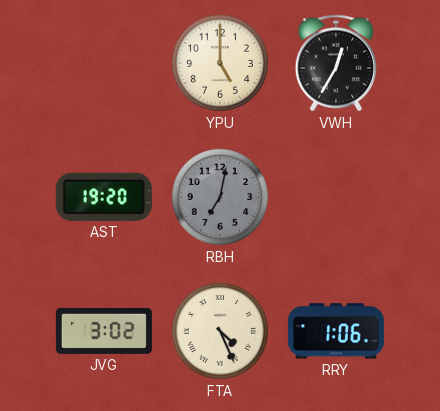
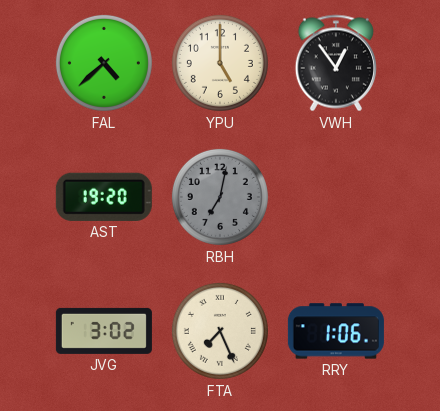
FAL: none -> 4:38
VWH: 12:35 -> 12:54
FTA: 4:26 -> 7:26
